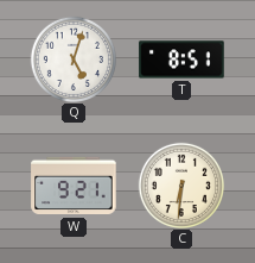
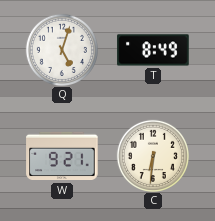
T: 8:51 -> 8:49
